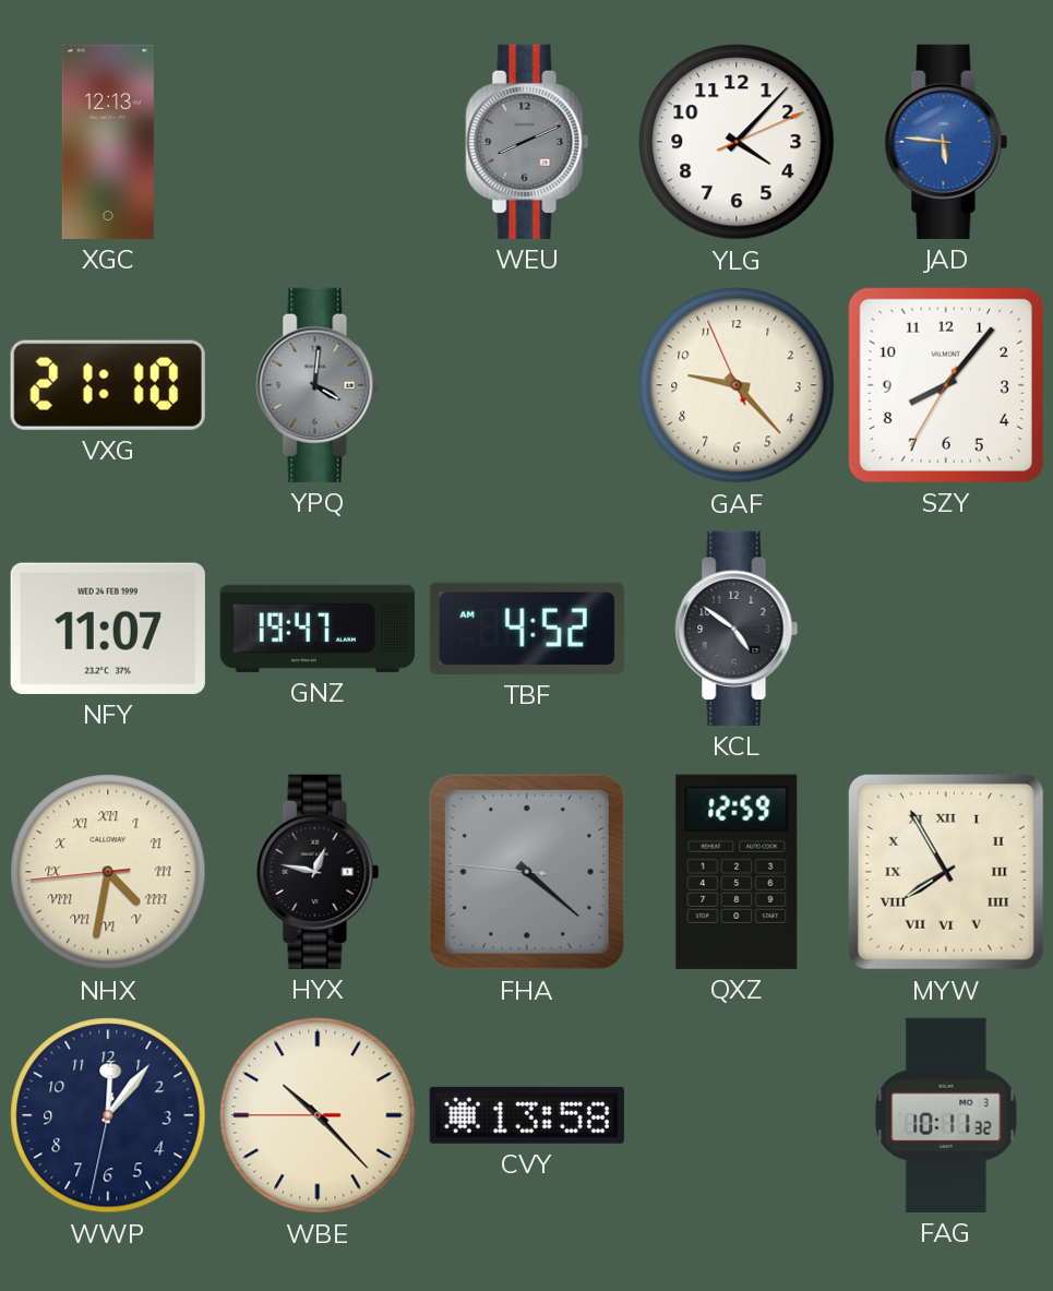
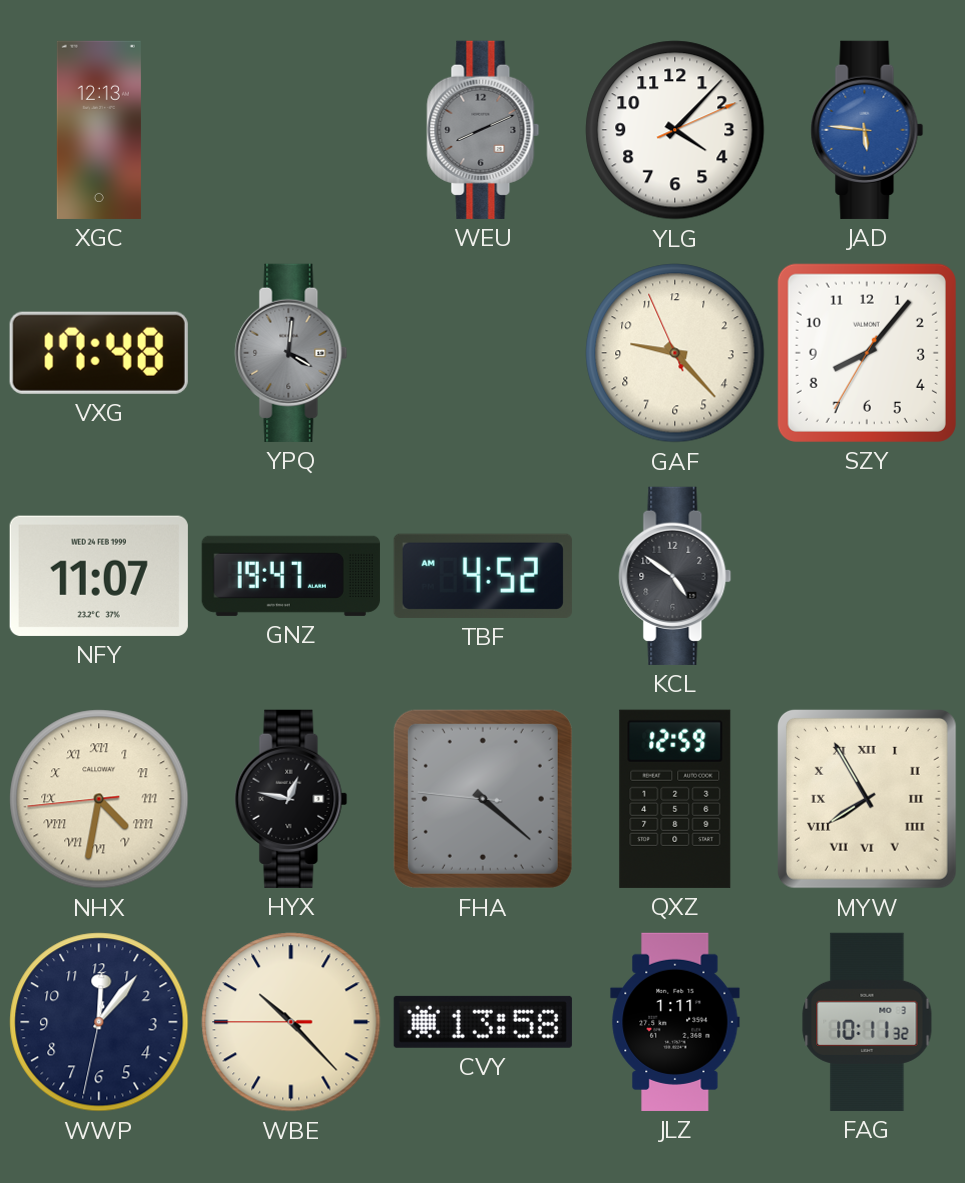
VXG: 21:10 -> 17:48
JLZ: none -> 1:11
